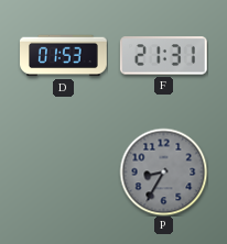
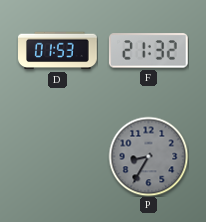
F: 21:31 -> 21:32
